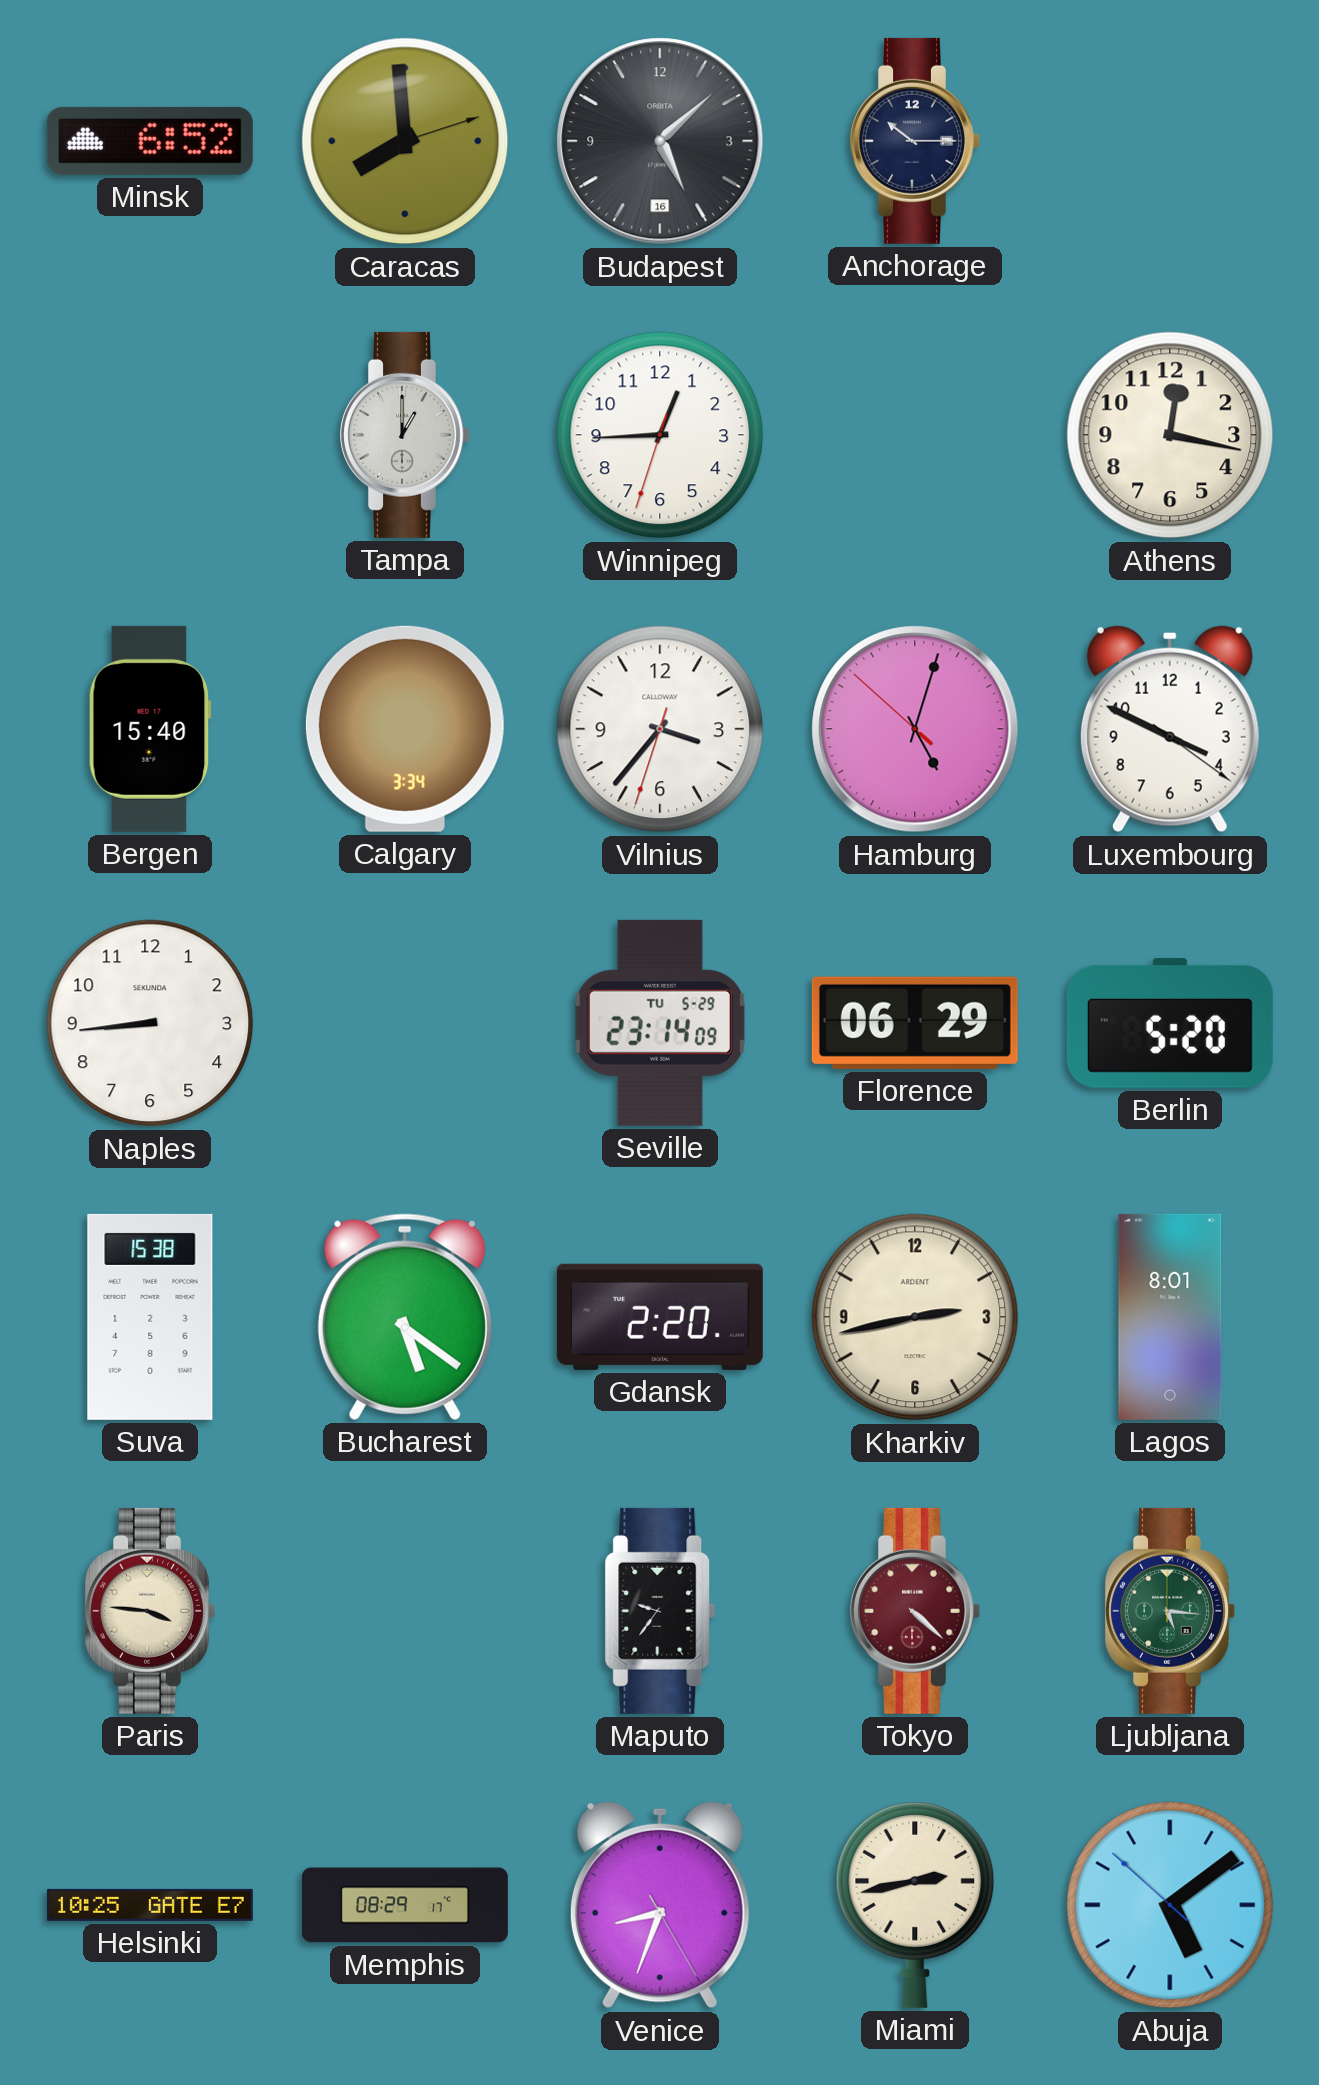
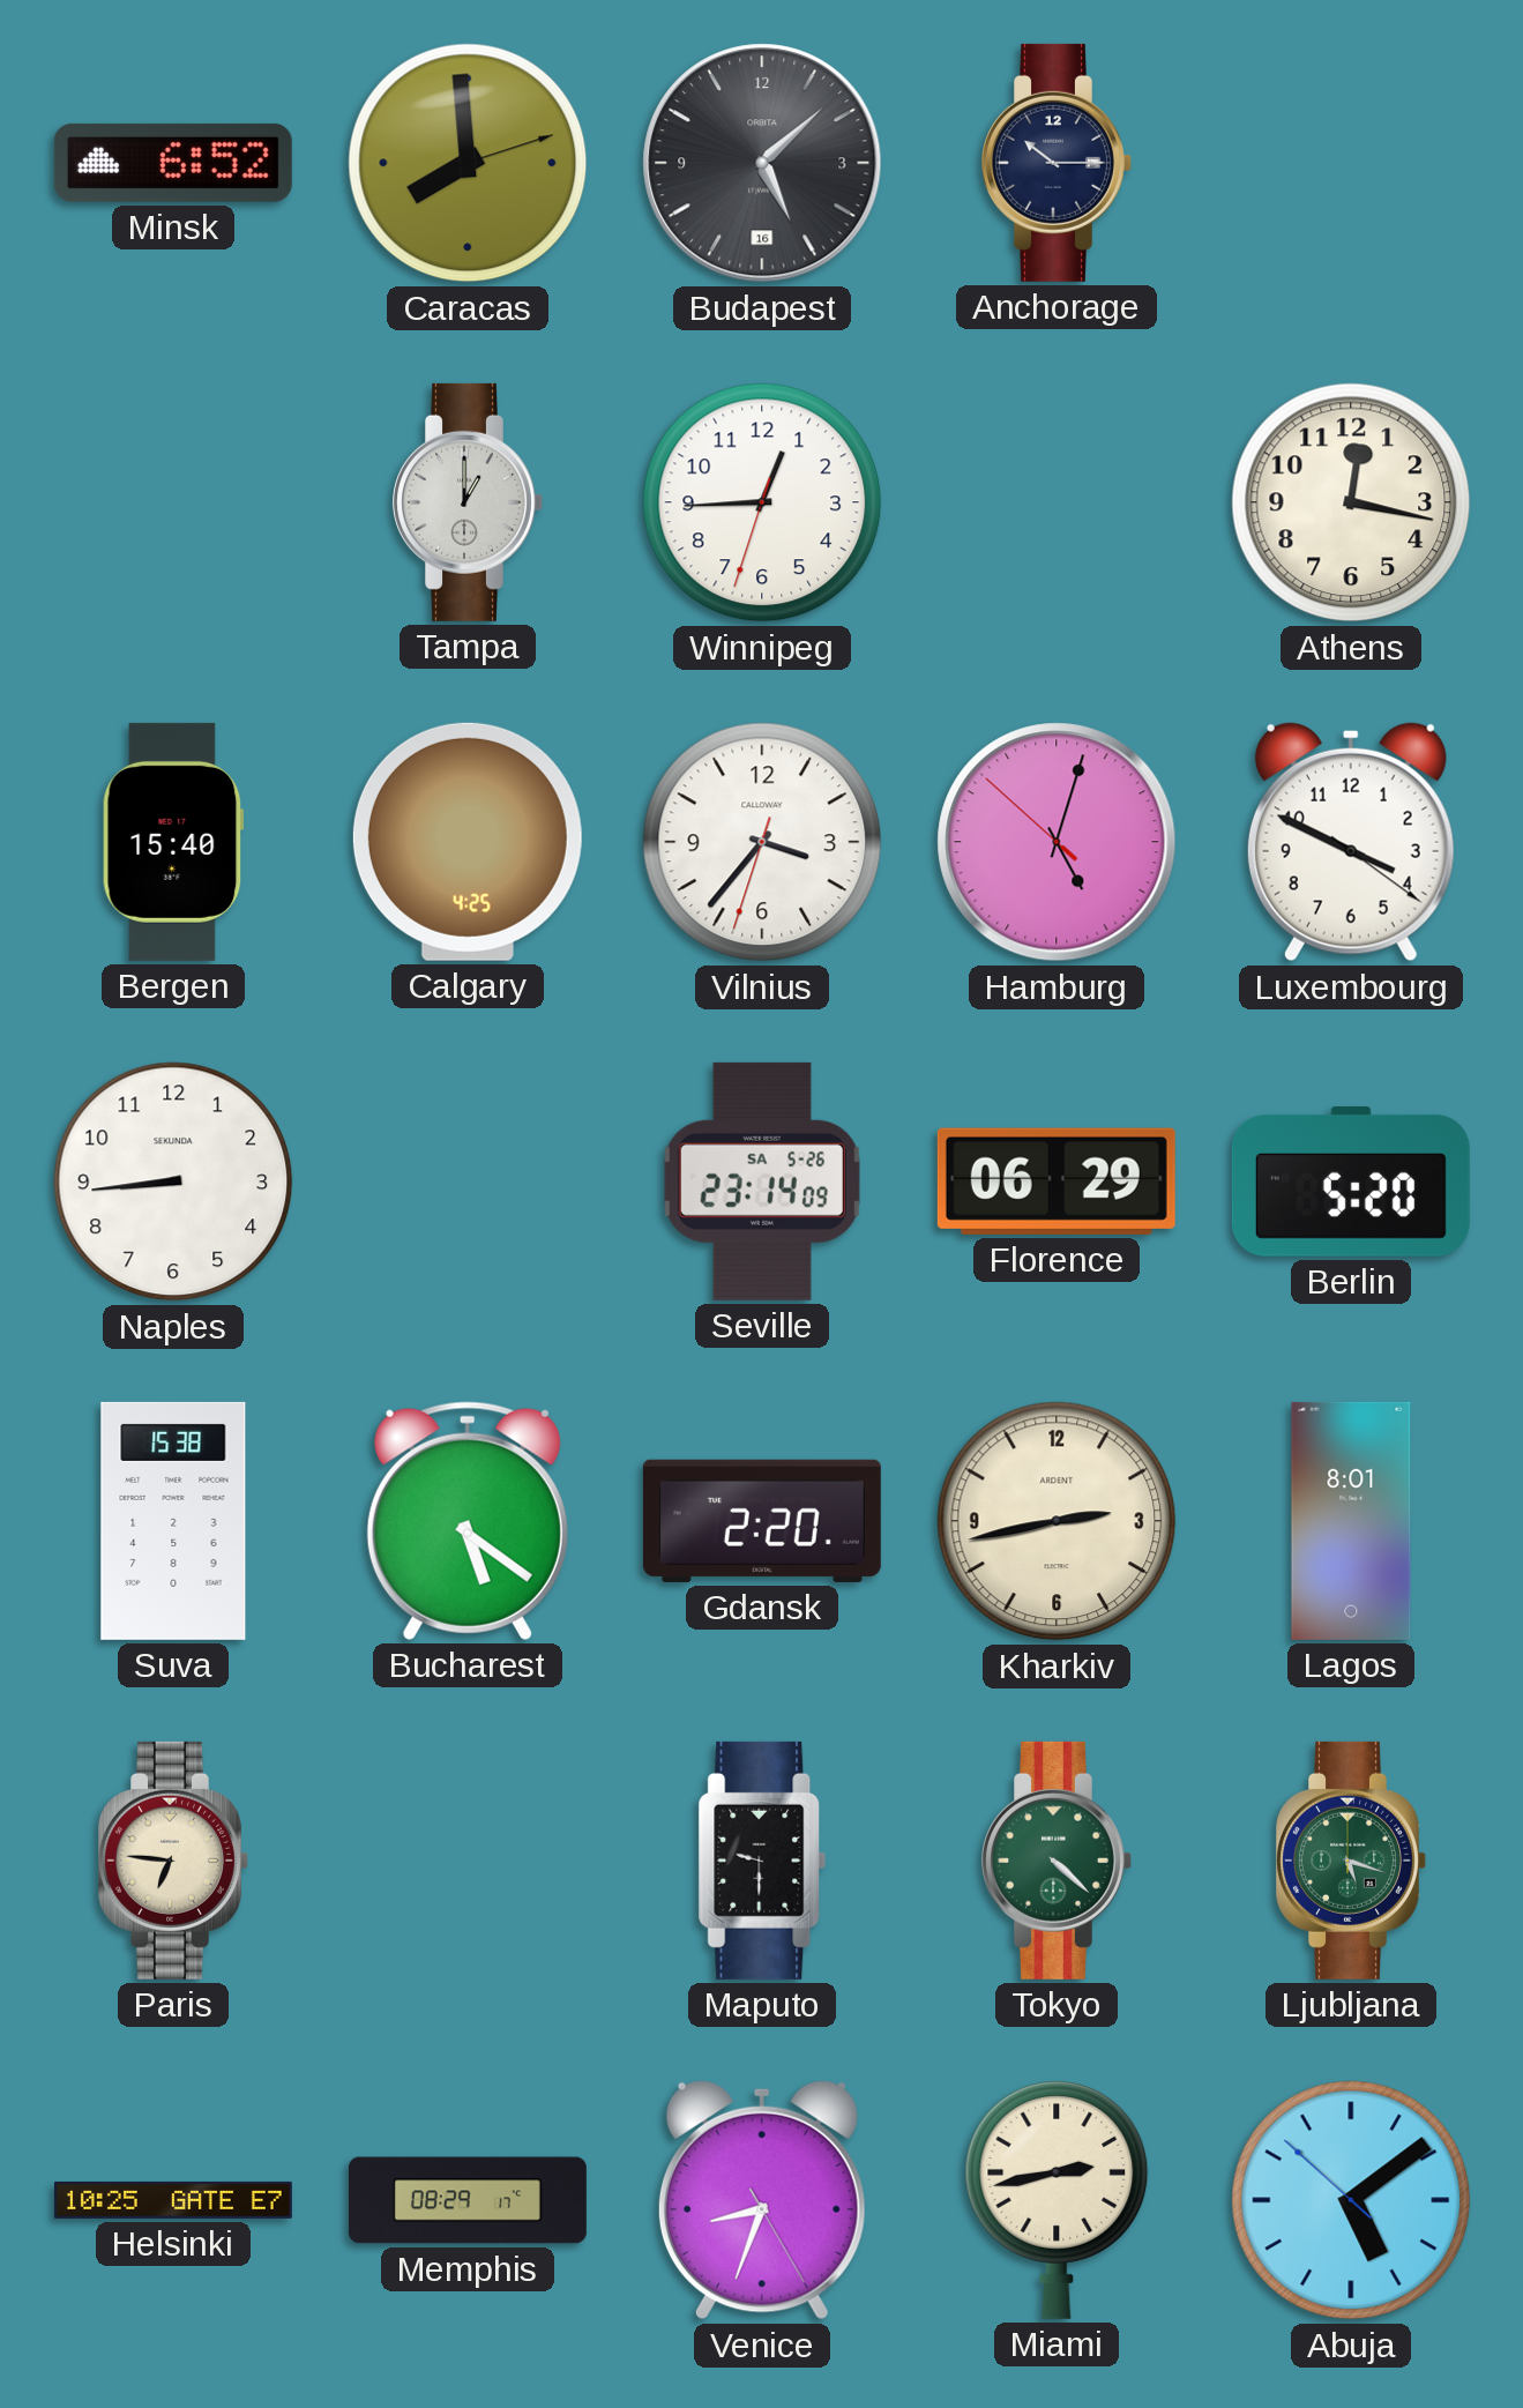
Calgary: 3:34 -> 4:25
Seville date: TU 5-29 -> SA 5-26
Paris: 3:46 -> 6:46
Maputo: 9:36 -> 9:30
Tokyo dial: burgundy -> green
Ljubljana: 5:16 -> 5:18
